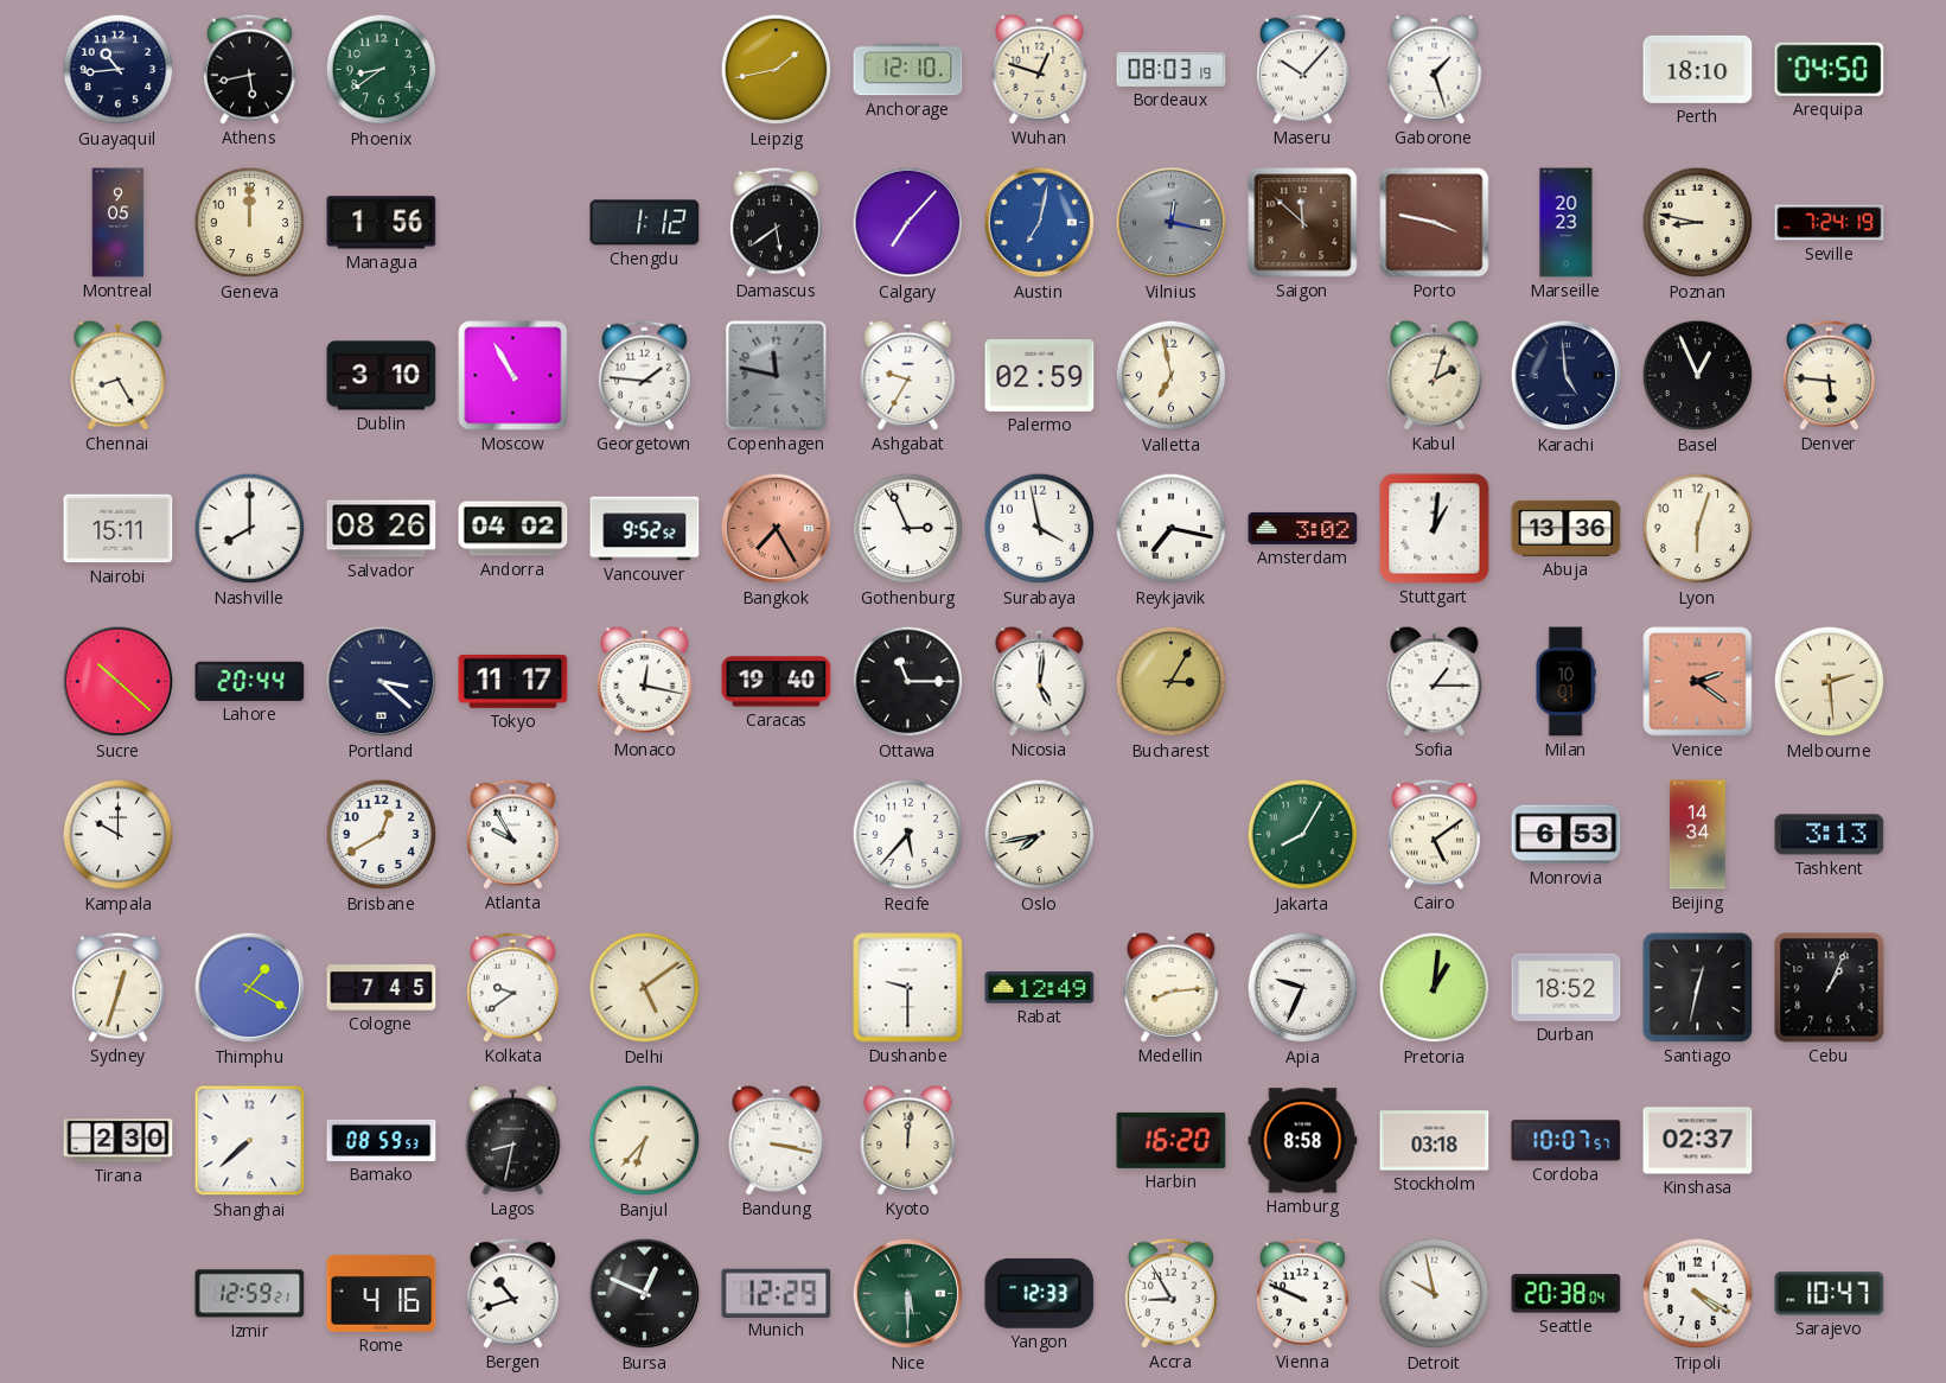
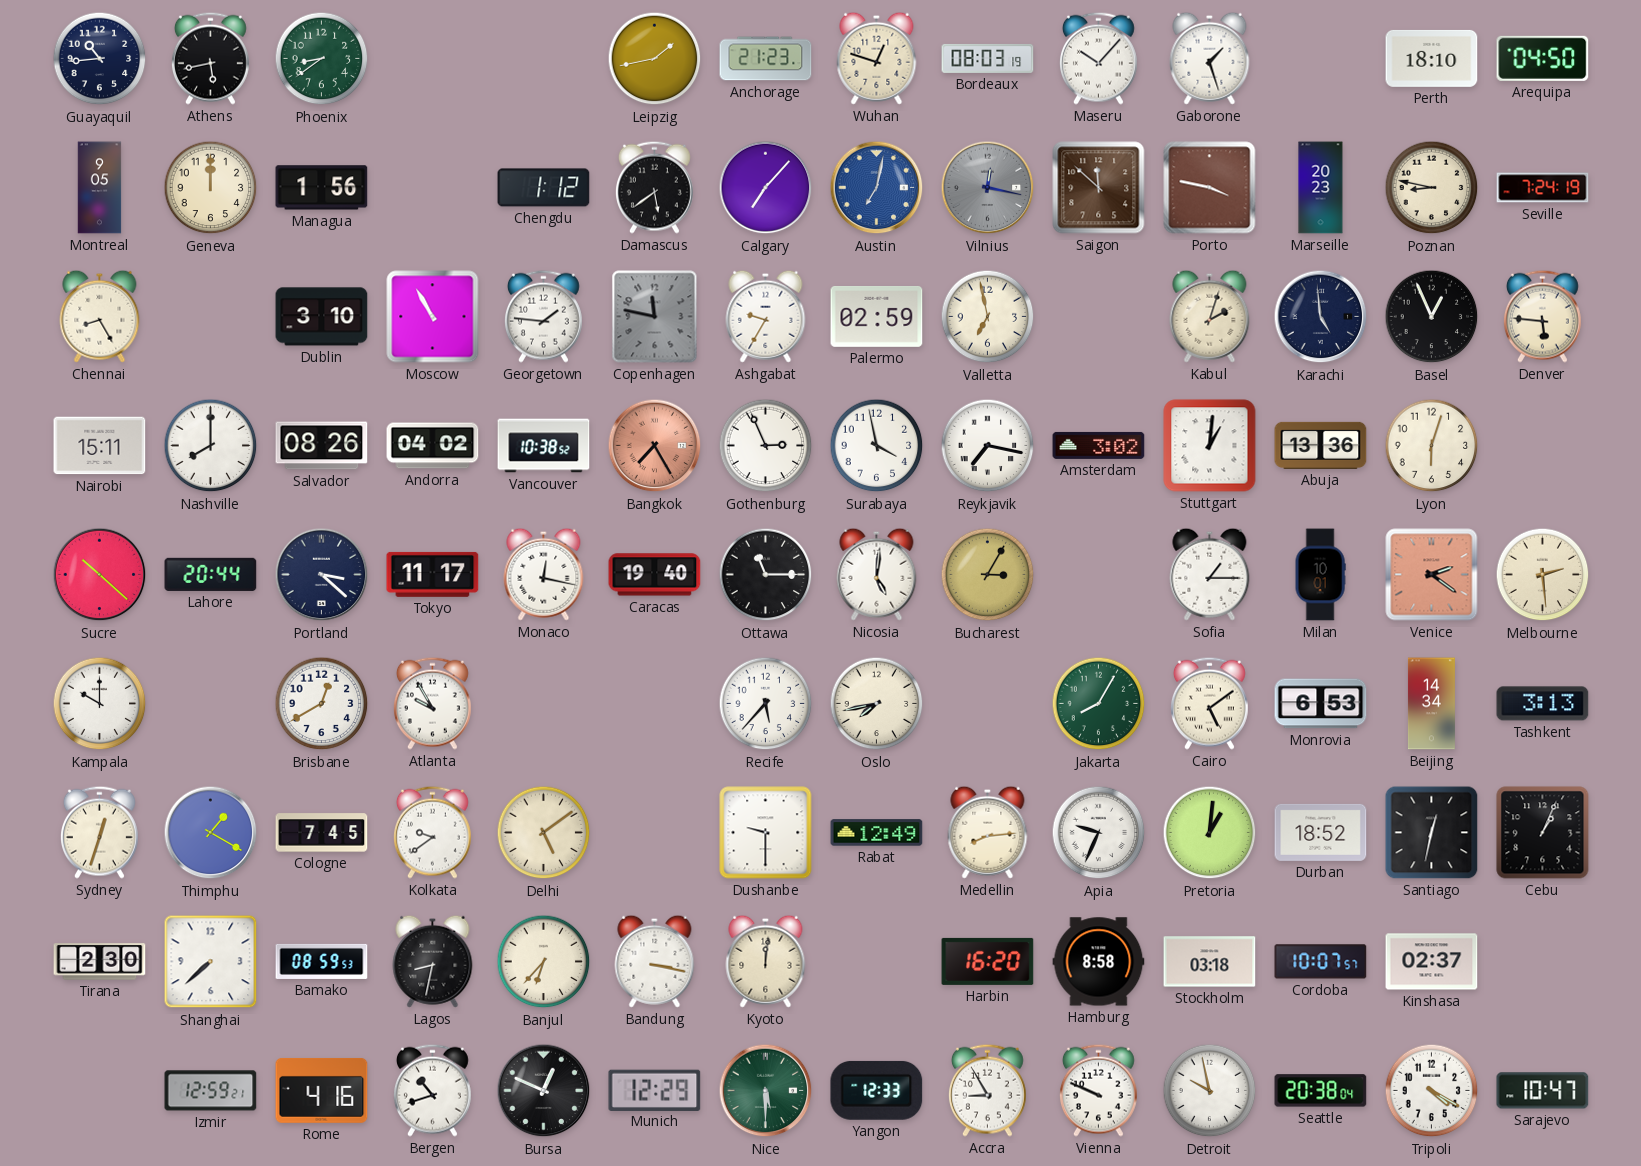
Anchorage: 12:10 -> 21:23
Vancouver: 9:52 -> 10:38
